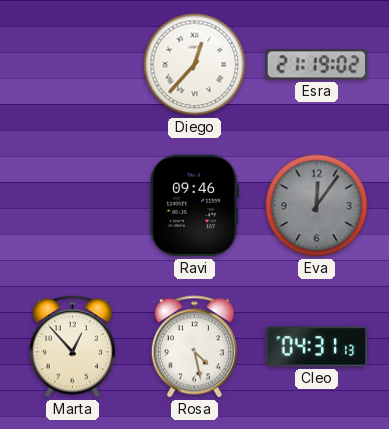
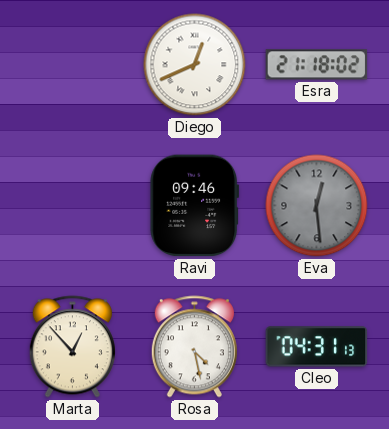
Diego: 12:37 -> 12:41
Esra: 21:19 -> 21:18
Eva: 12:06 -> 12:29
